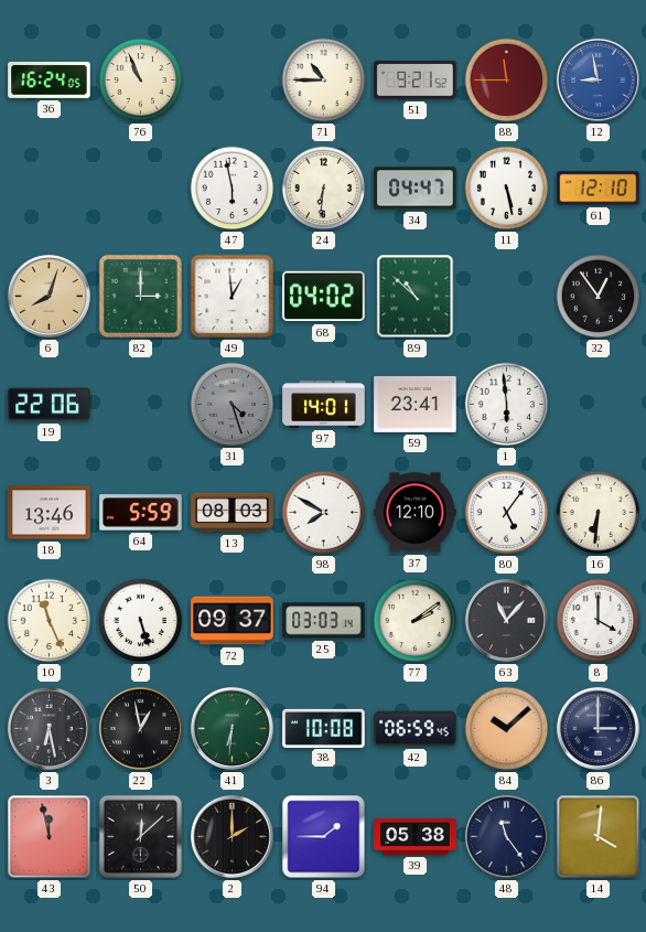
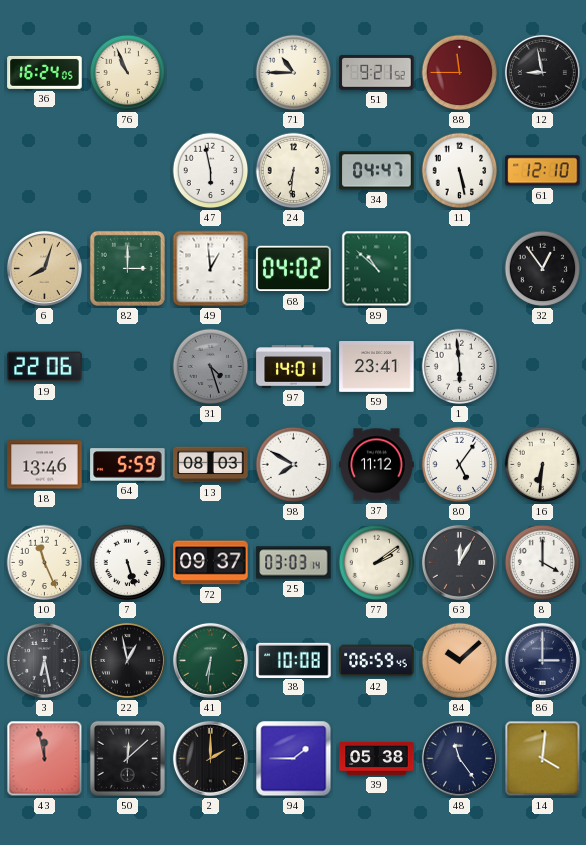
12 dial: blue -> black
37: 12:10 -> 11:12
63: 11:07 -> 12:05
